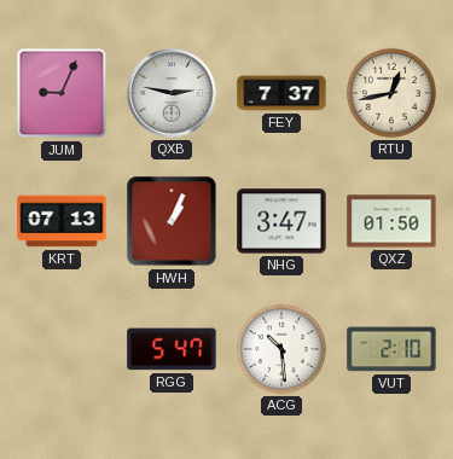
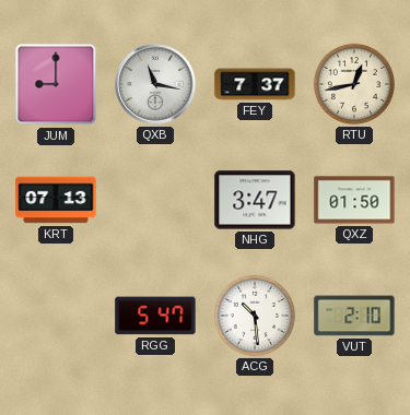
JUM: 9:04 -> 9:00
QXB: 2:47 -> 11:17
HWH: 1:04 -> none
